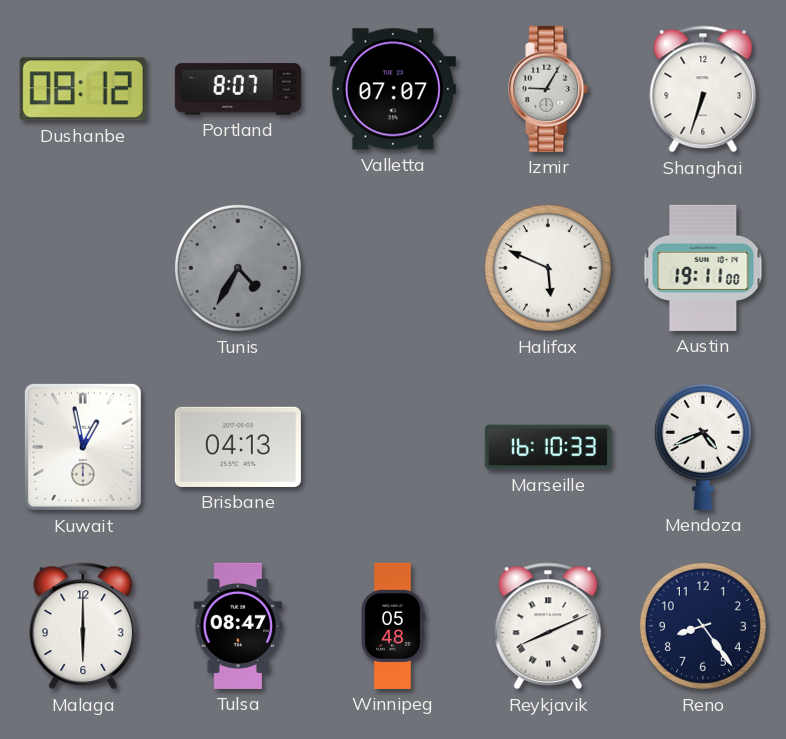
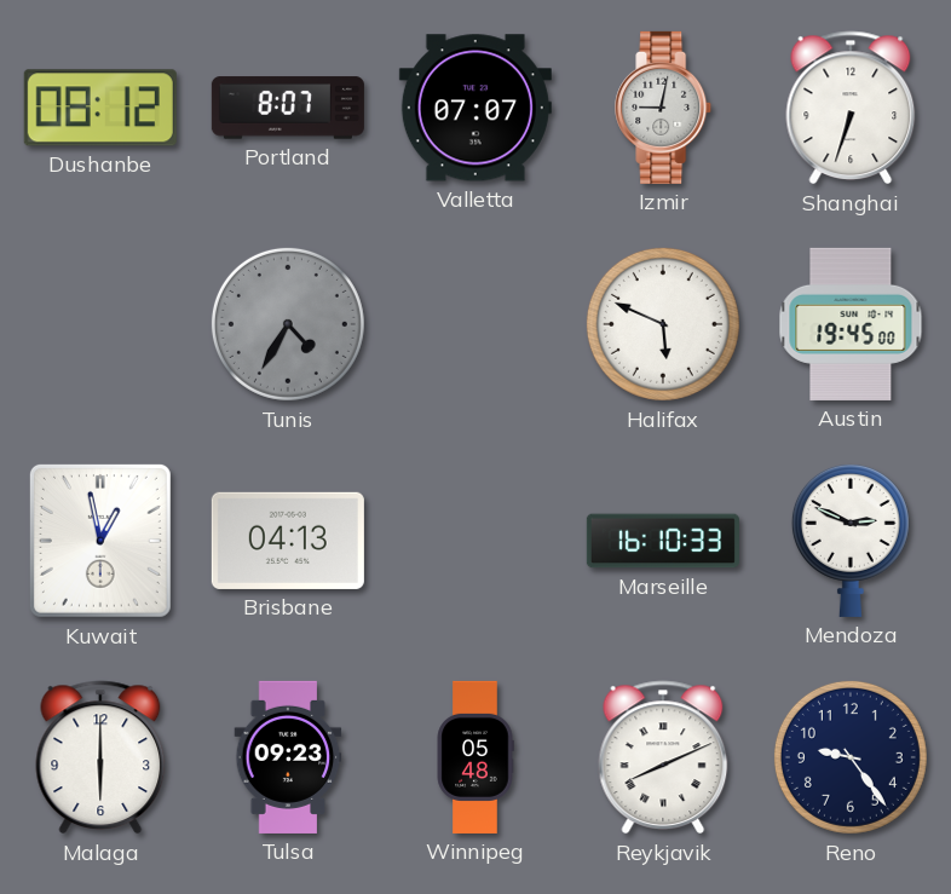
Izmir: 9:05 -> 9:02
Austin: 19:11 -> 19:45
Mendoza: 4:41 -> 2:49
Tulsa: 08:47 -> 09:23
Reno: 8:24 -> 9:24
